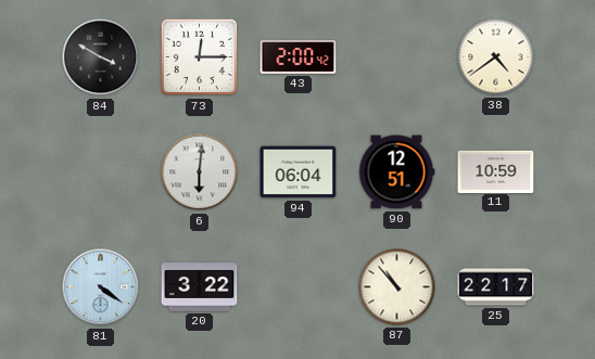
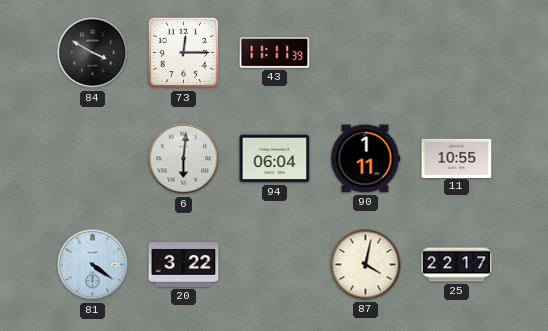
43: 2:00 -> 11:11
38: 4:39 -> none
90: 12:51 -> 1:11
11: 10:59 -> 10:55
87: 10:53 -> 4:02
